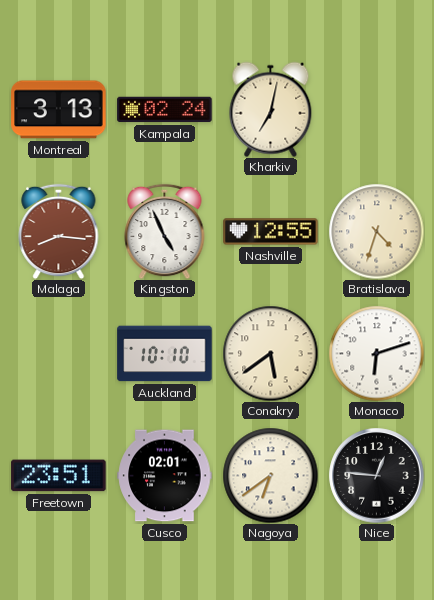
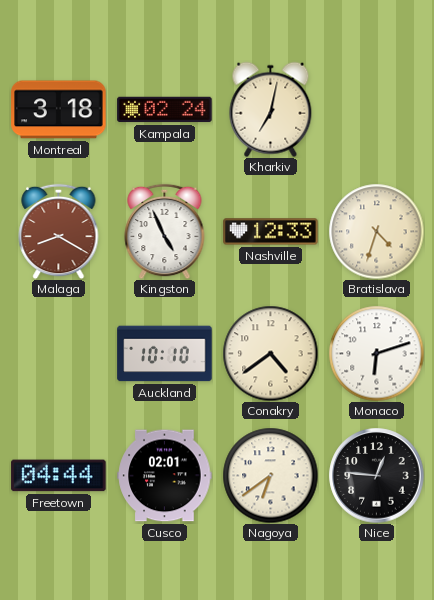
Montreal: 3:13 -> 3:18
Malaga: 8:16 -> 8:20
Nashville: 12:55 -> 12:33
Conakry: 5:39 -> 4:39
Freetown: 23:51 -> 04:44
